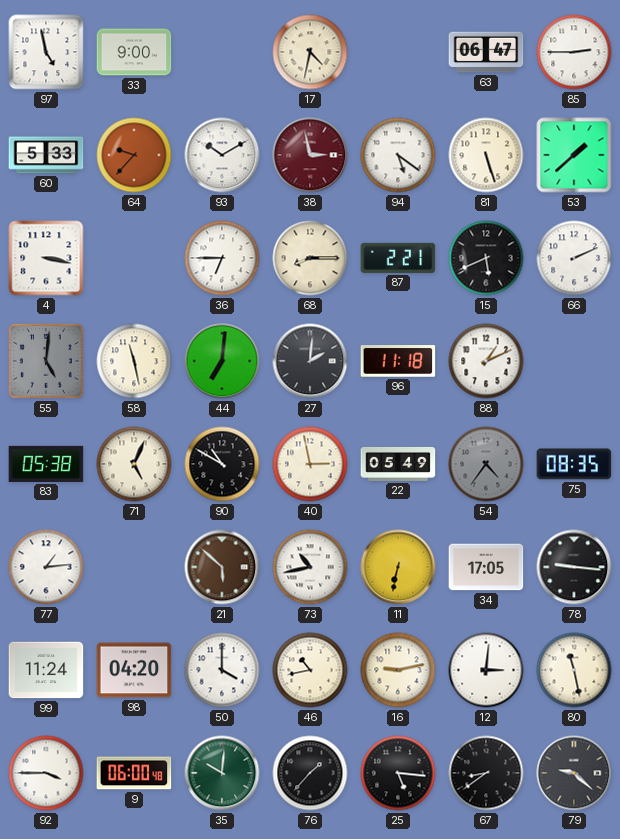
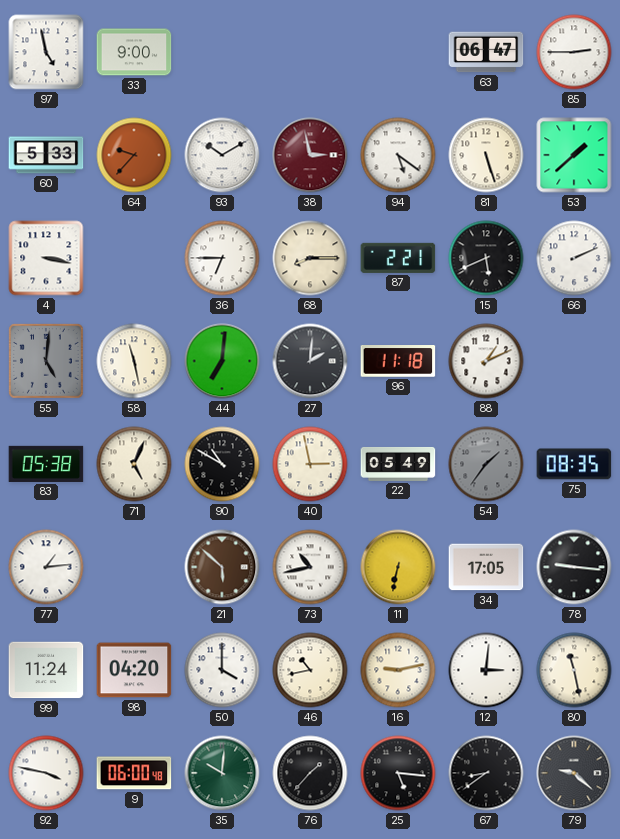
17: 4:32 -> none
54: 4:36 -> 1:36
92: 3:45 -> 3:47
